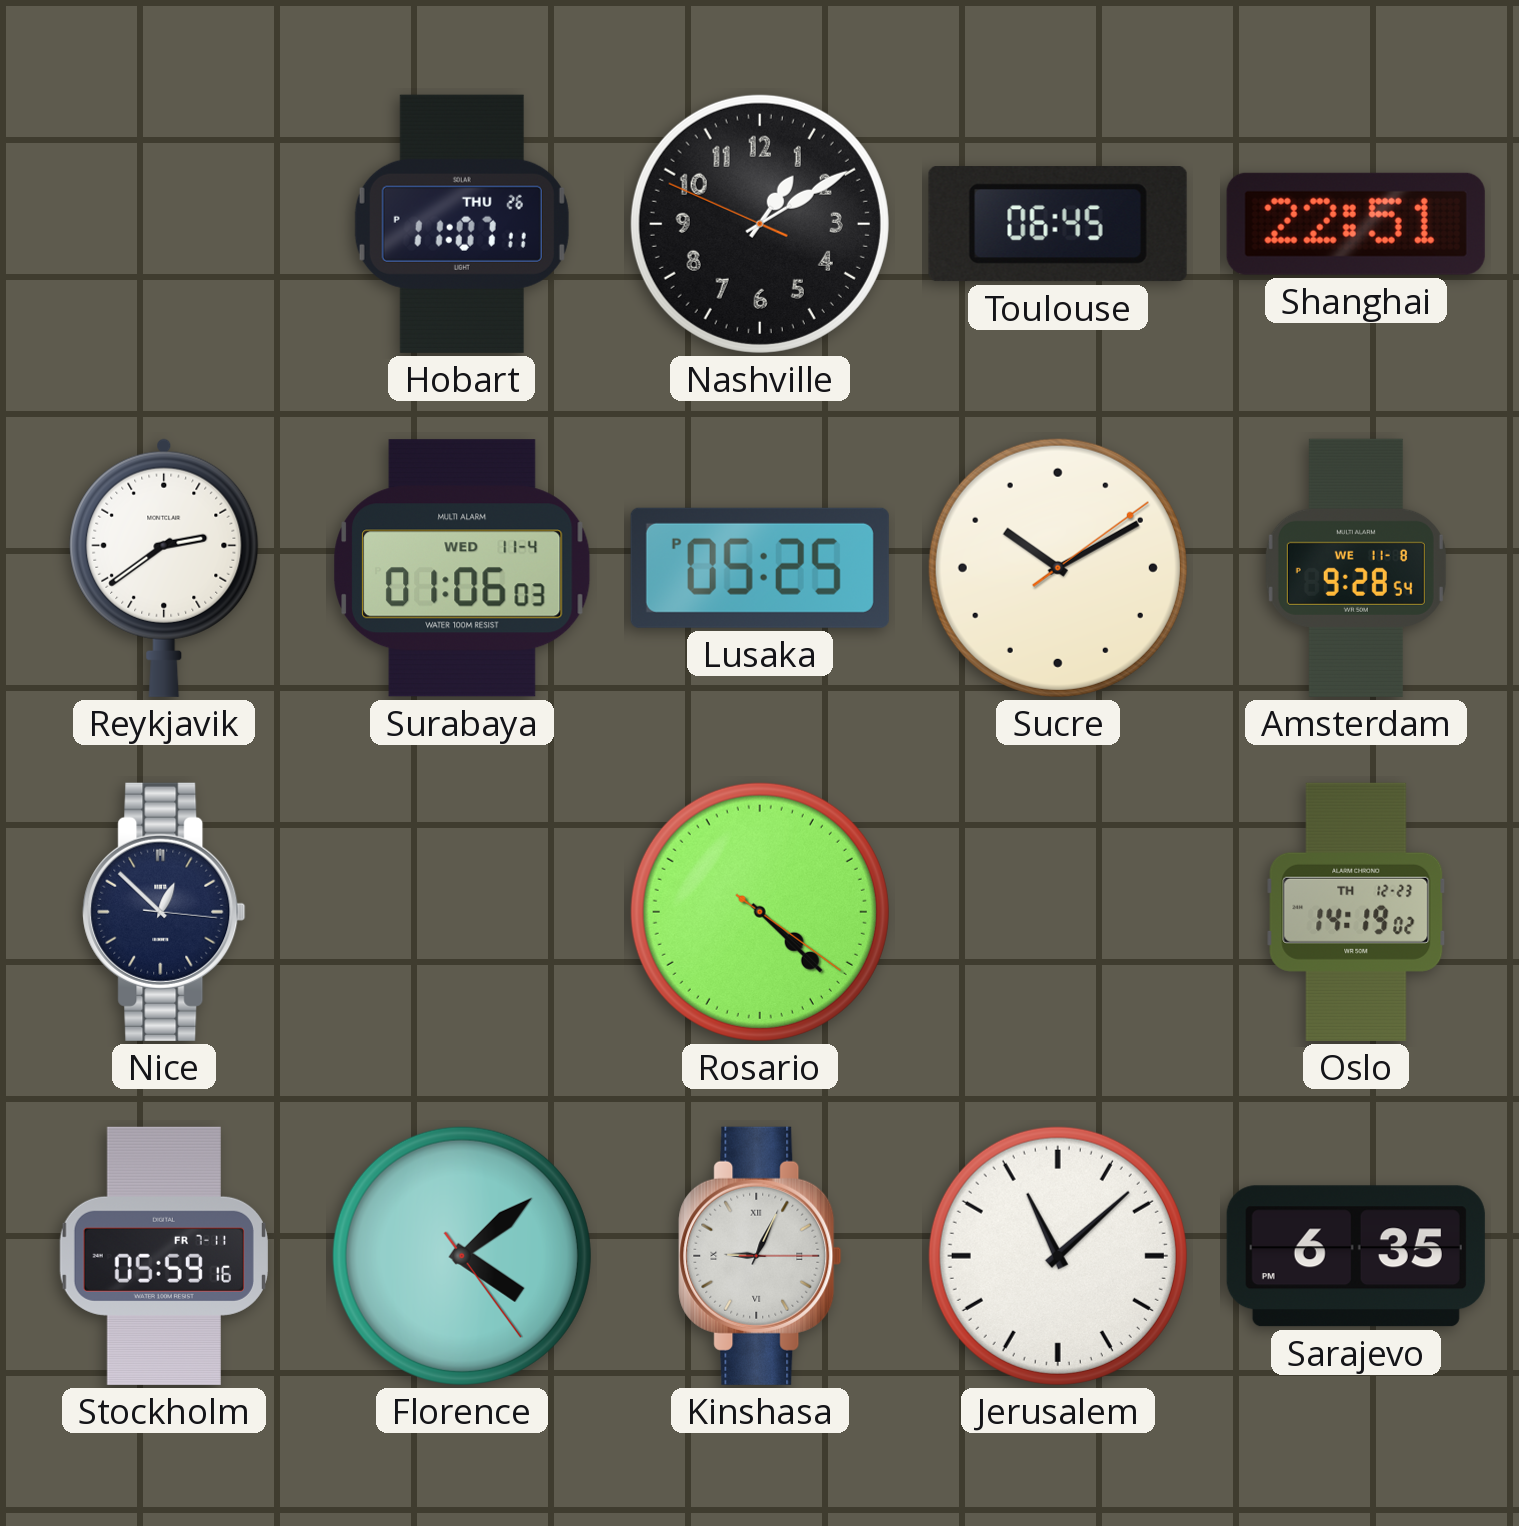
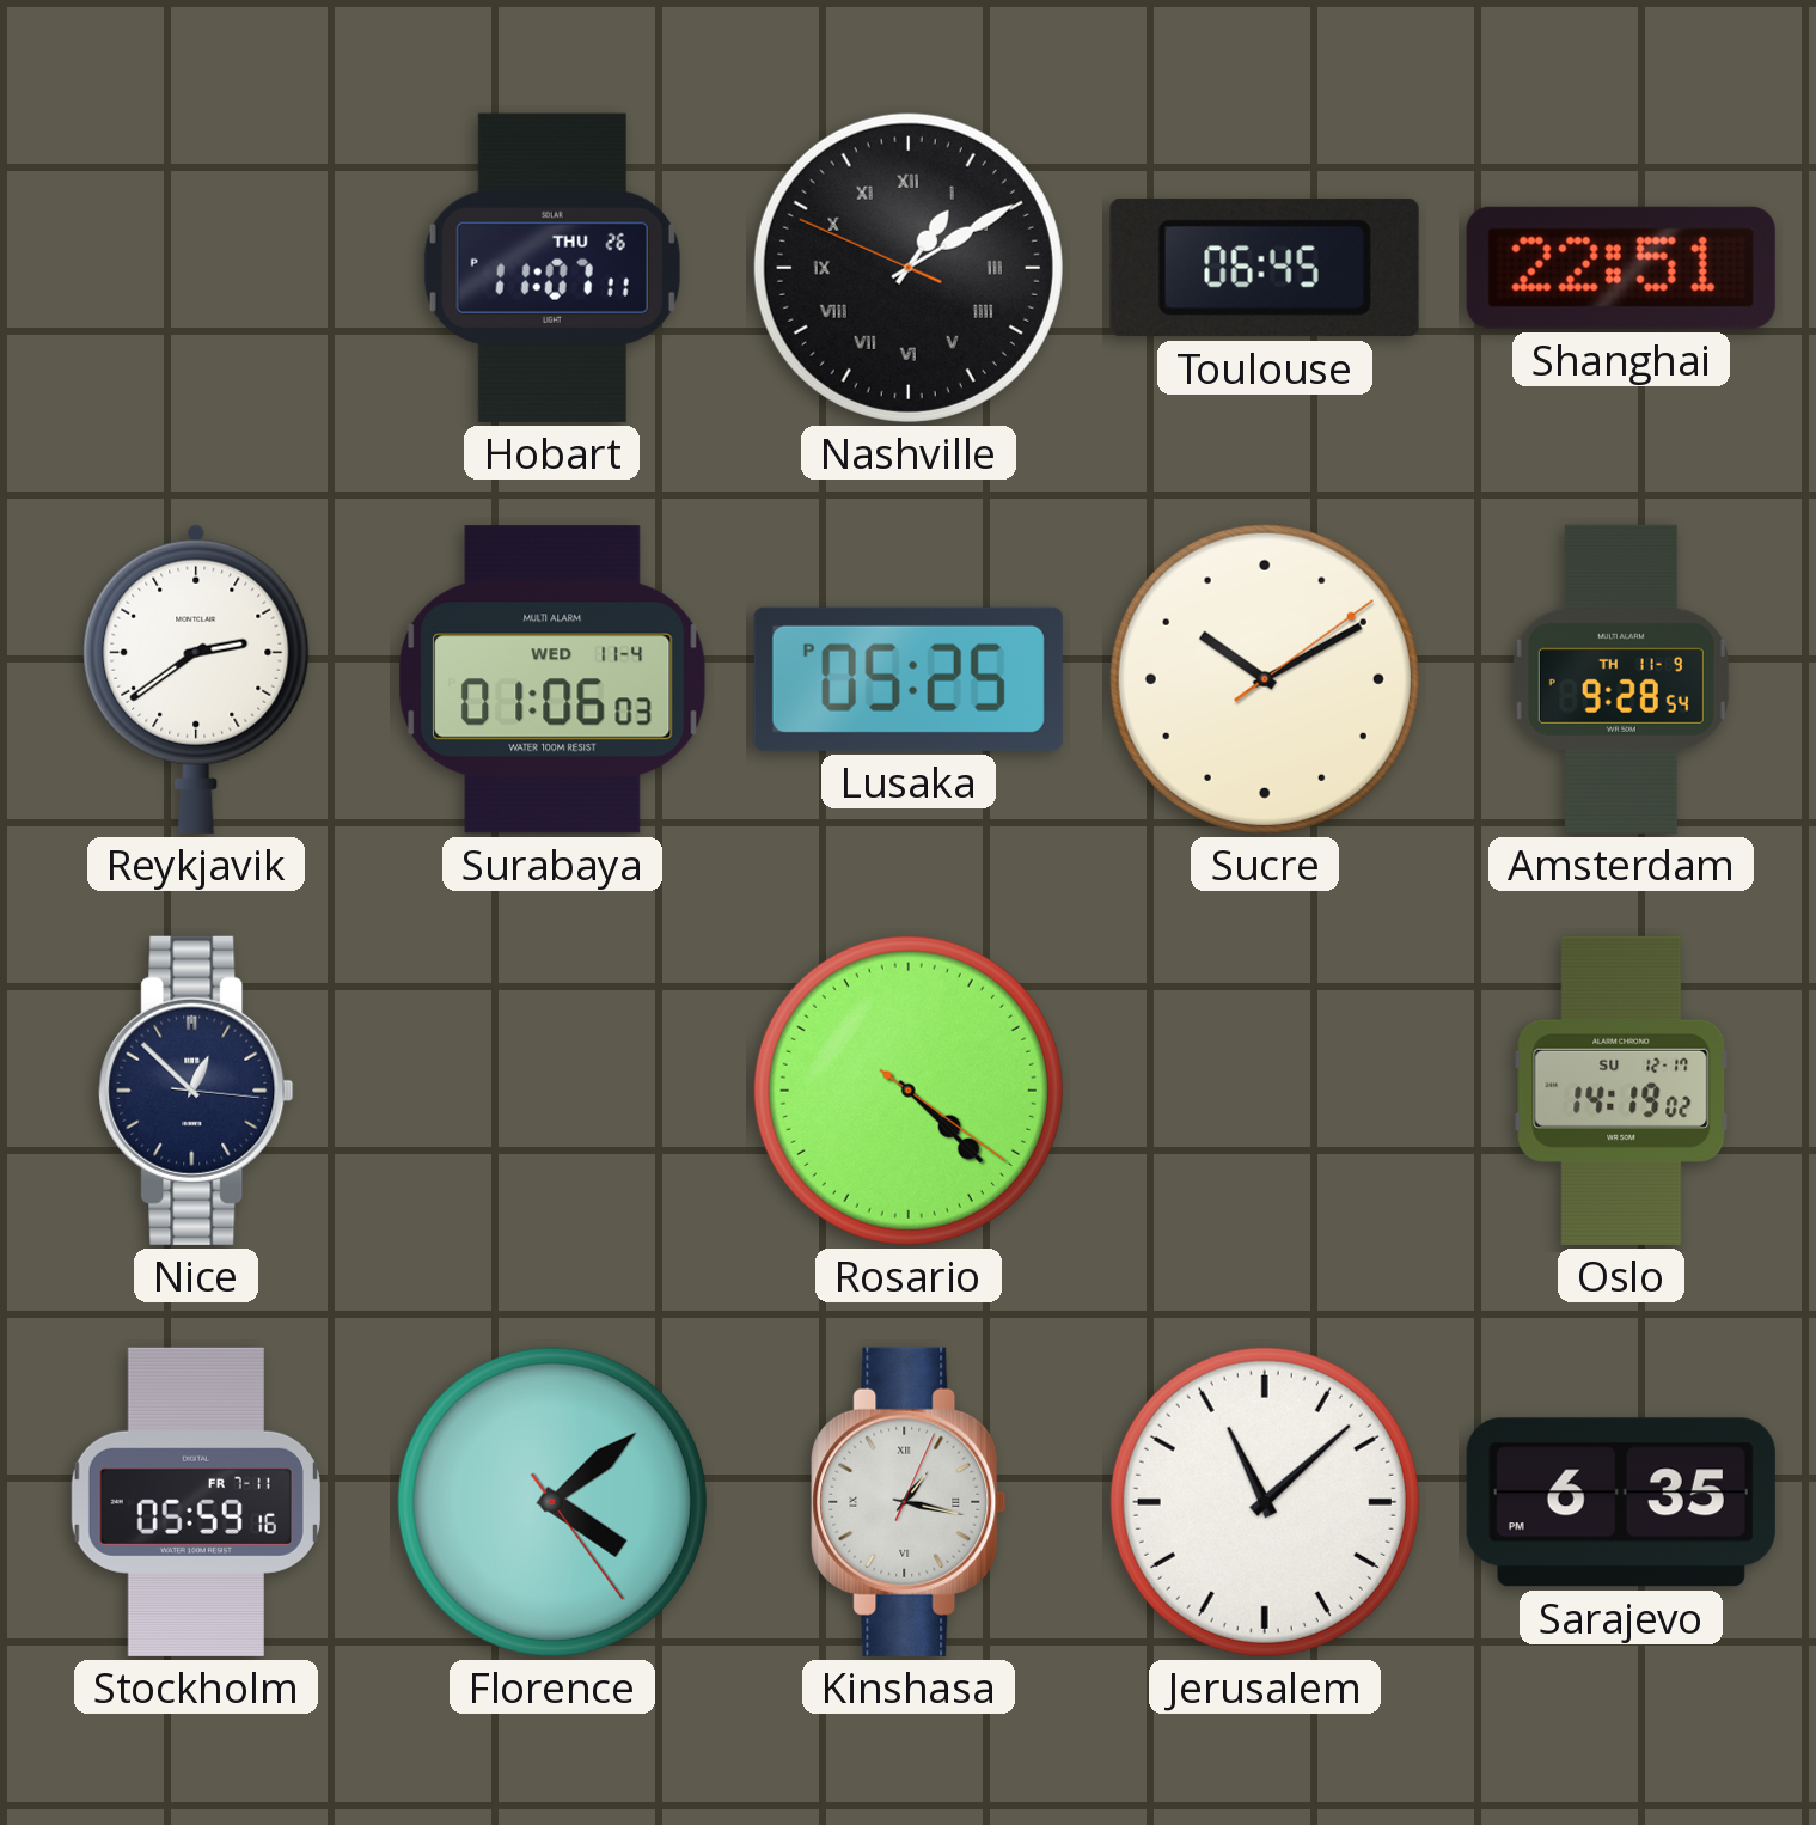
Nashville numerals: Arabic -> Roman
Amsterdam date: WE 11-8 -> TH 11-9
Oslo date: TH 12-23 -> SU 12-17
Kinshasa: 9:04 -> 1:17
